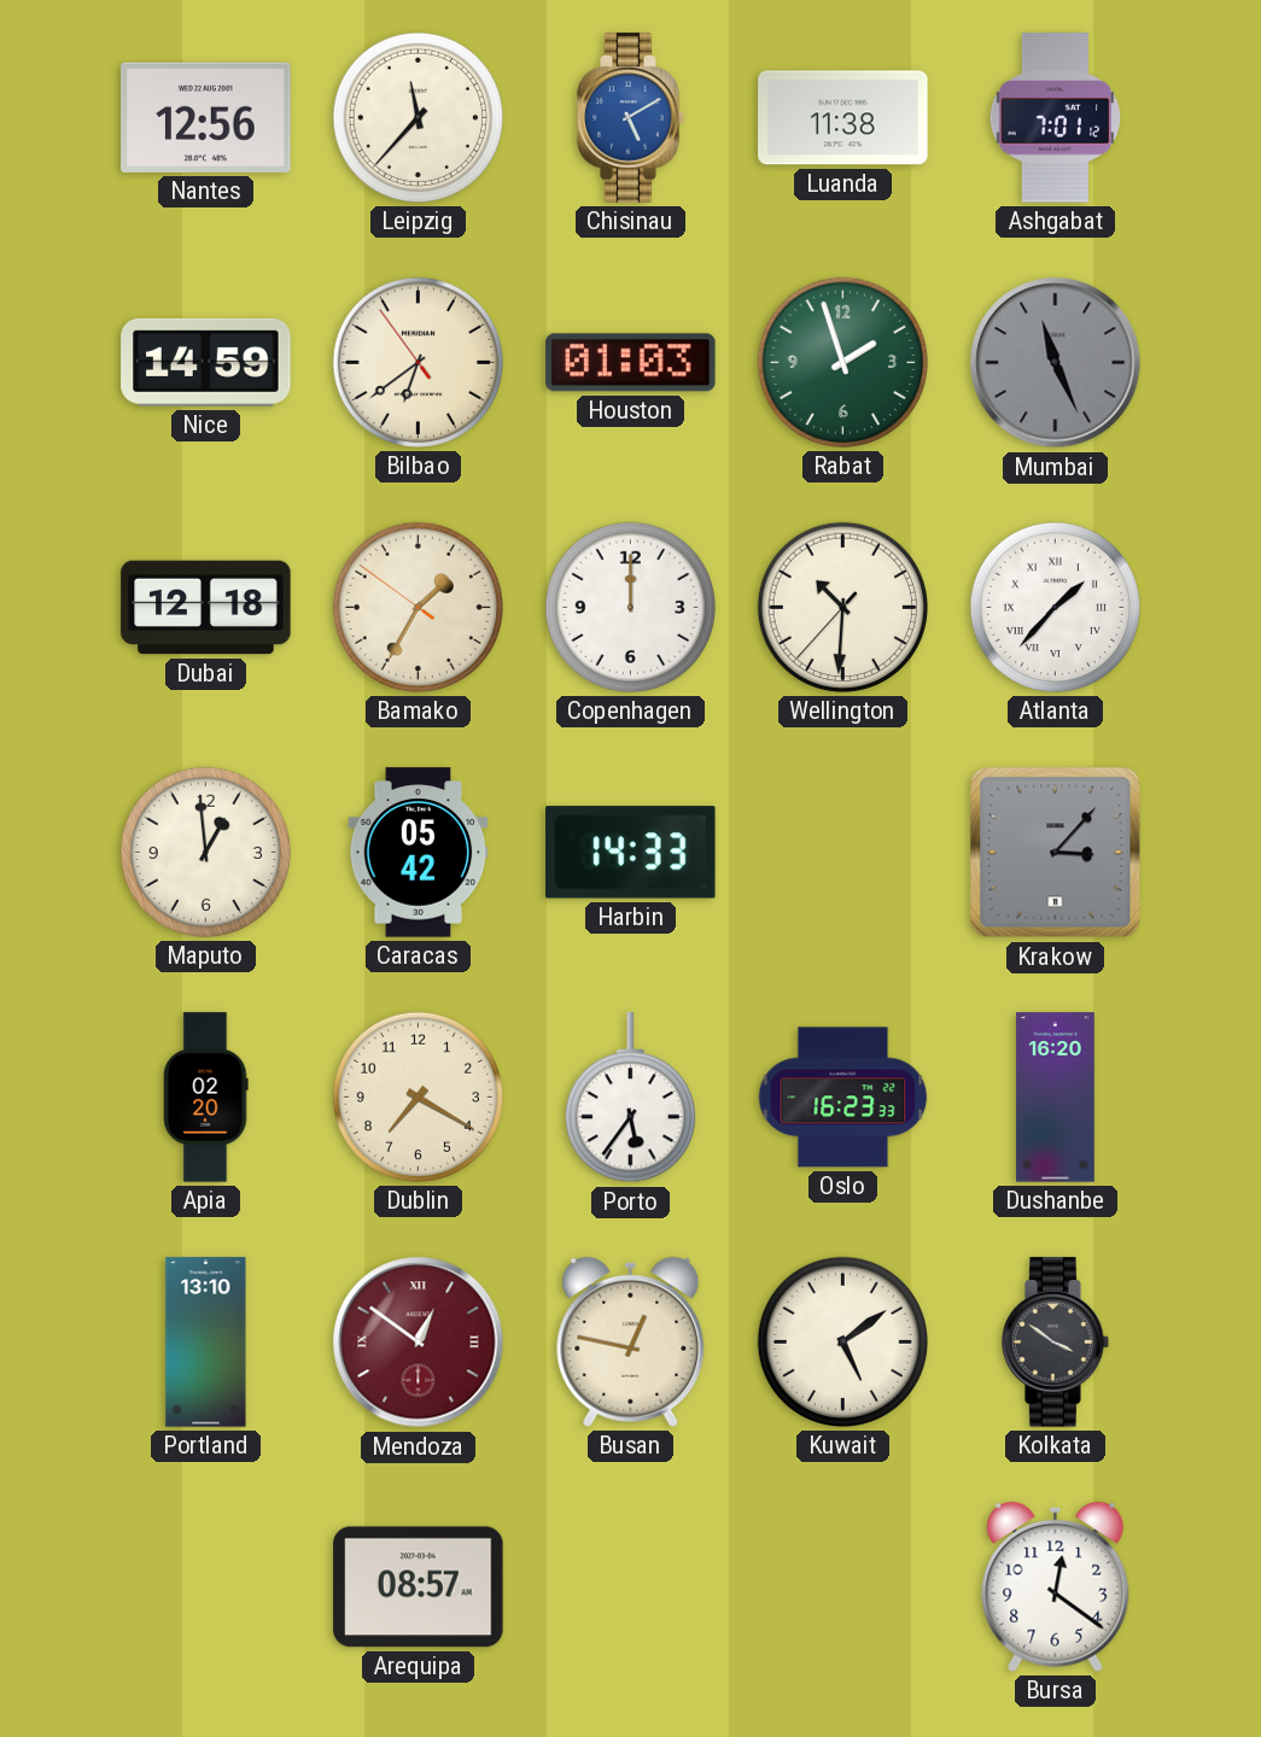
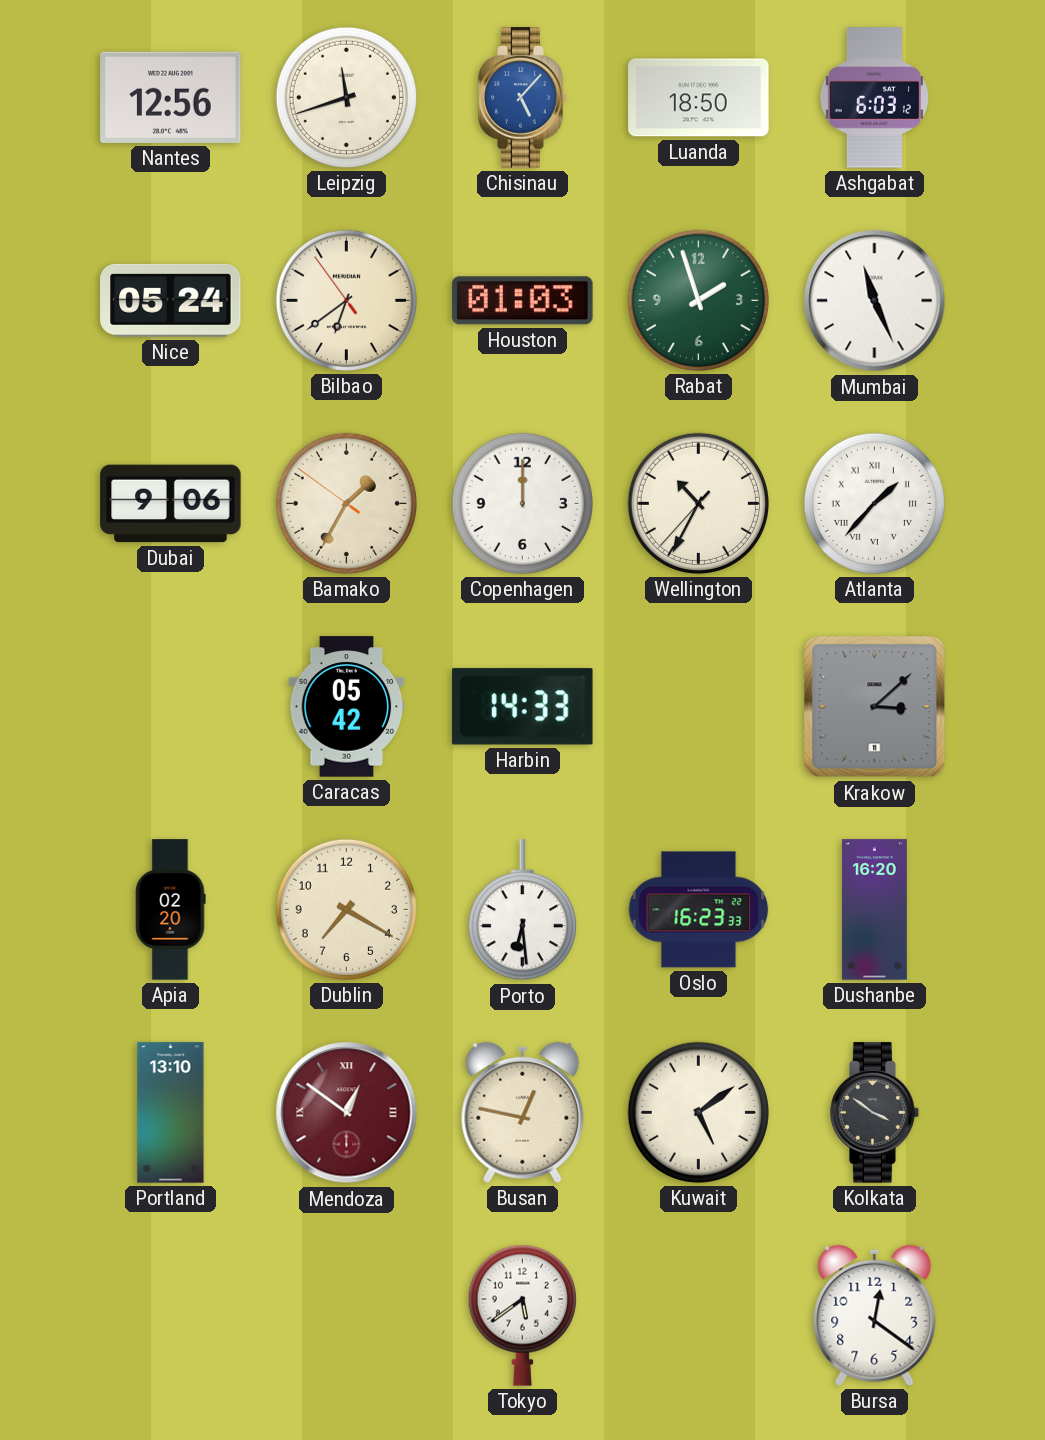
Leipzig: 11:37 -> 11:42
Chisinau: 5:10 -> 5:07
Luanda: 11:38 -> 18:50
Ashgabat: 7:01 -> 6:03
Nice: 14:59 -> 05:24
Mumbai dial: grey -> white
Dubai: 12:18 -> 9:06
Wellington: 10:30 -> 10:34
Maputo: 12:59 -> none
Krakow: 3:07 -> 3:08
Porto: 5:36 -> 6:29
Arequipa: 08:57 -> none
Tokyo: none -> 5:39
